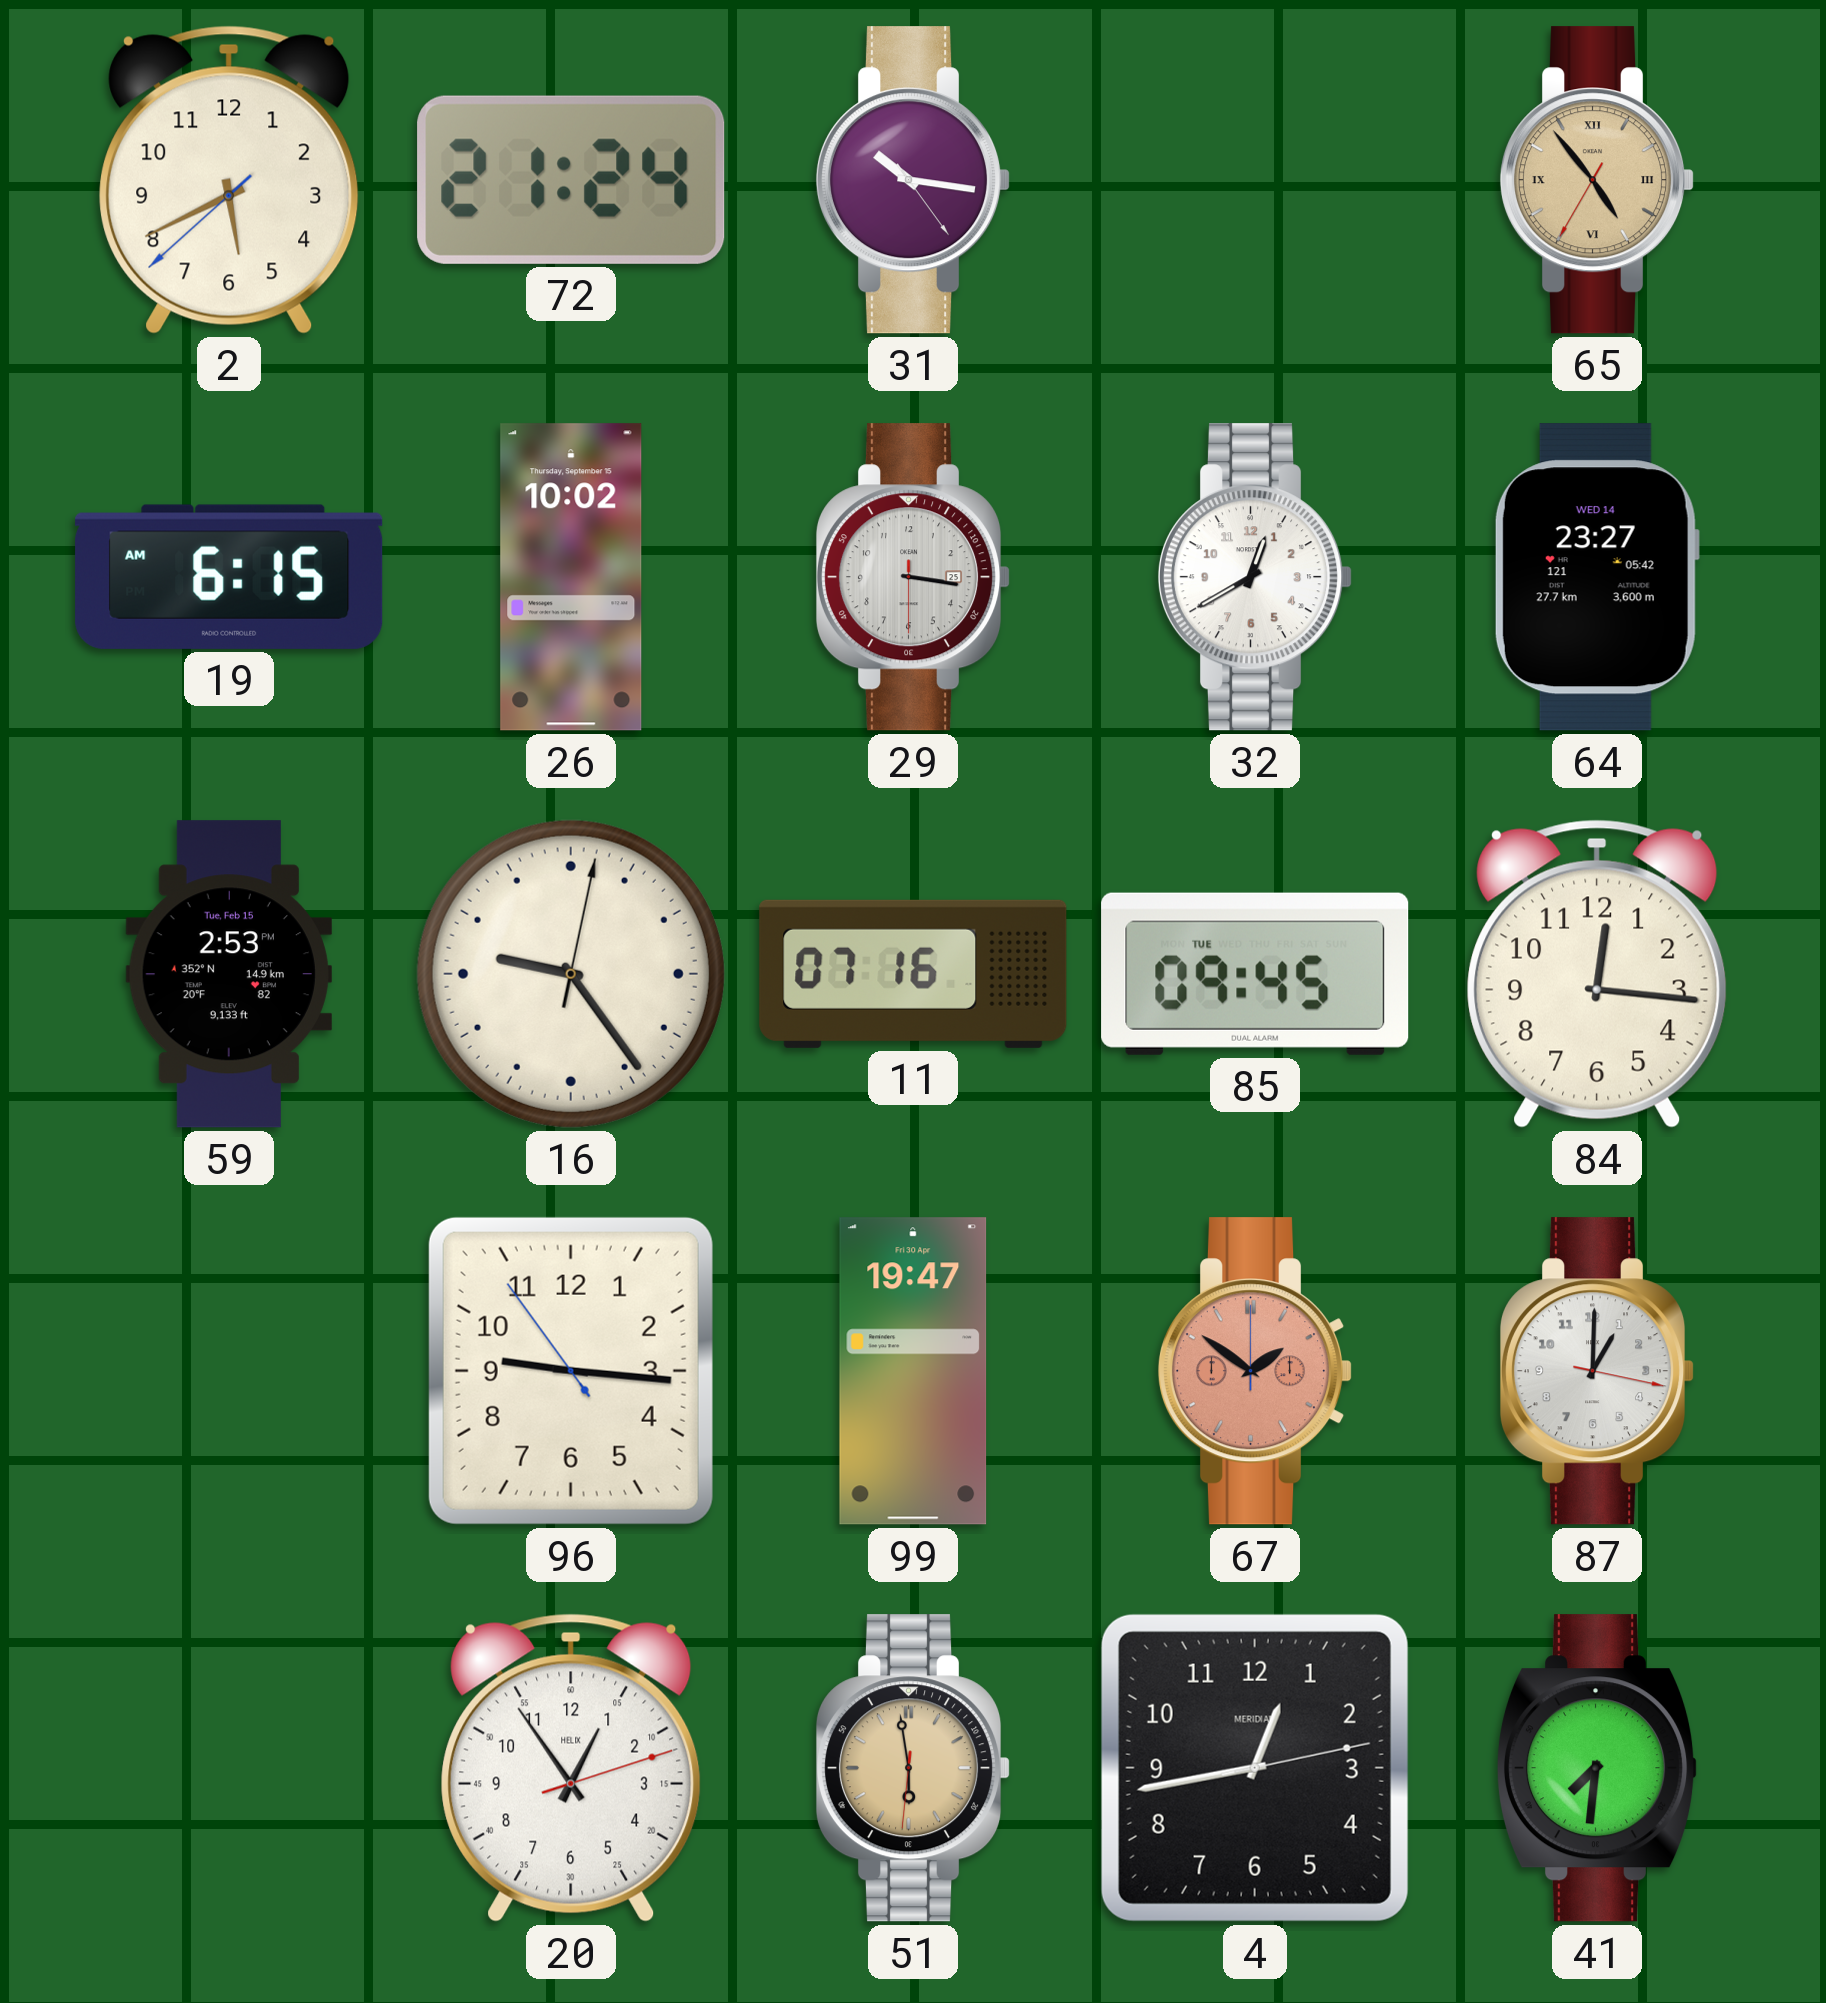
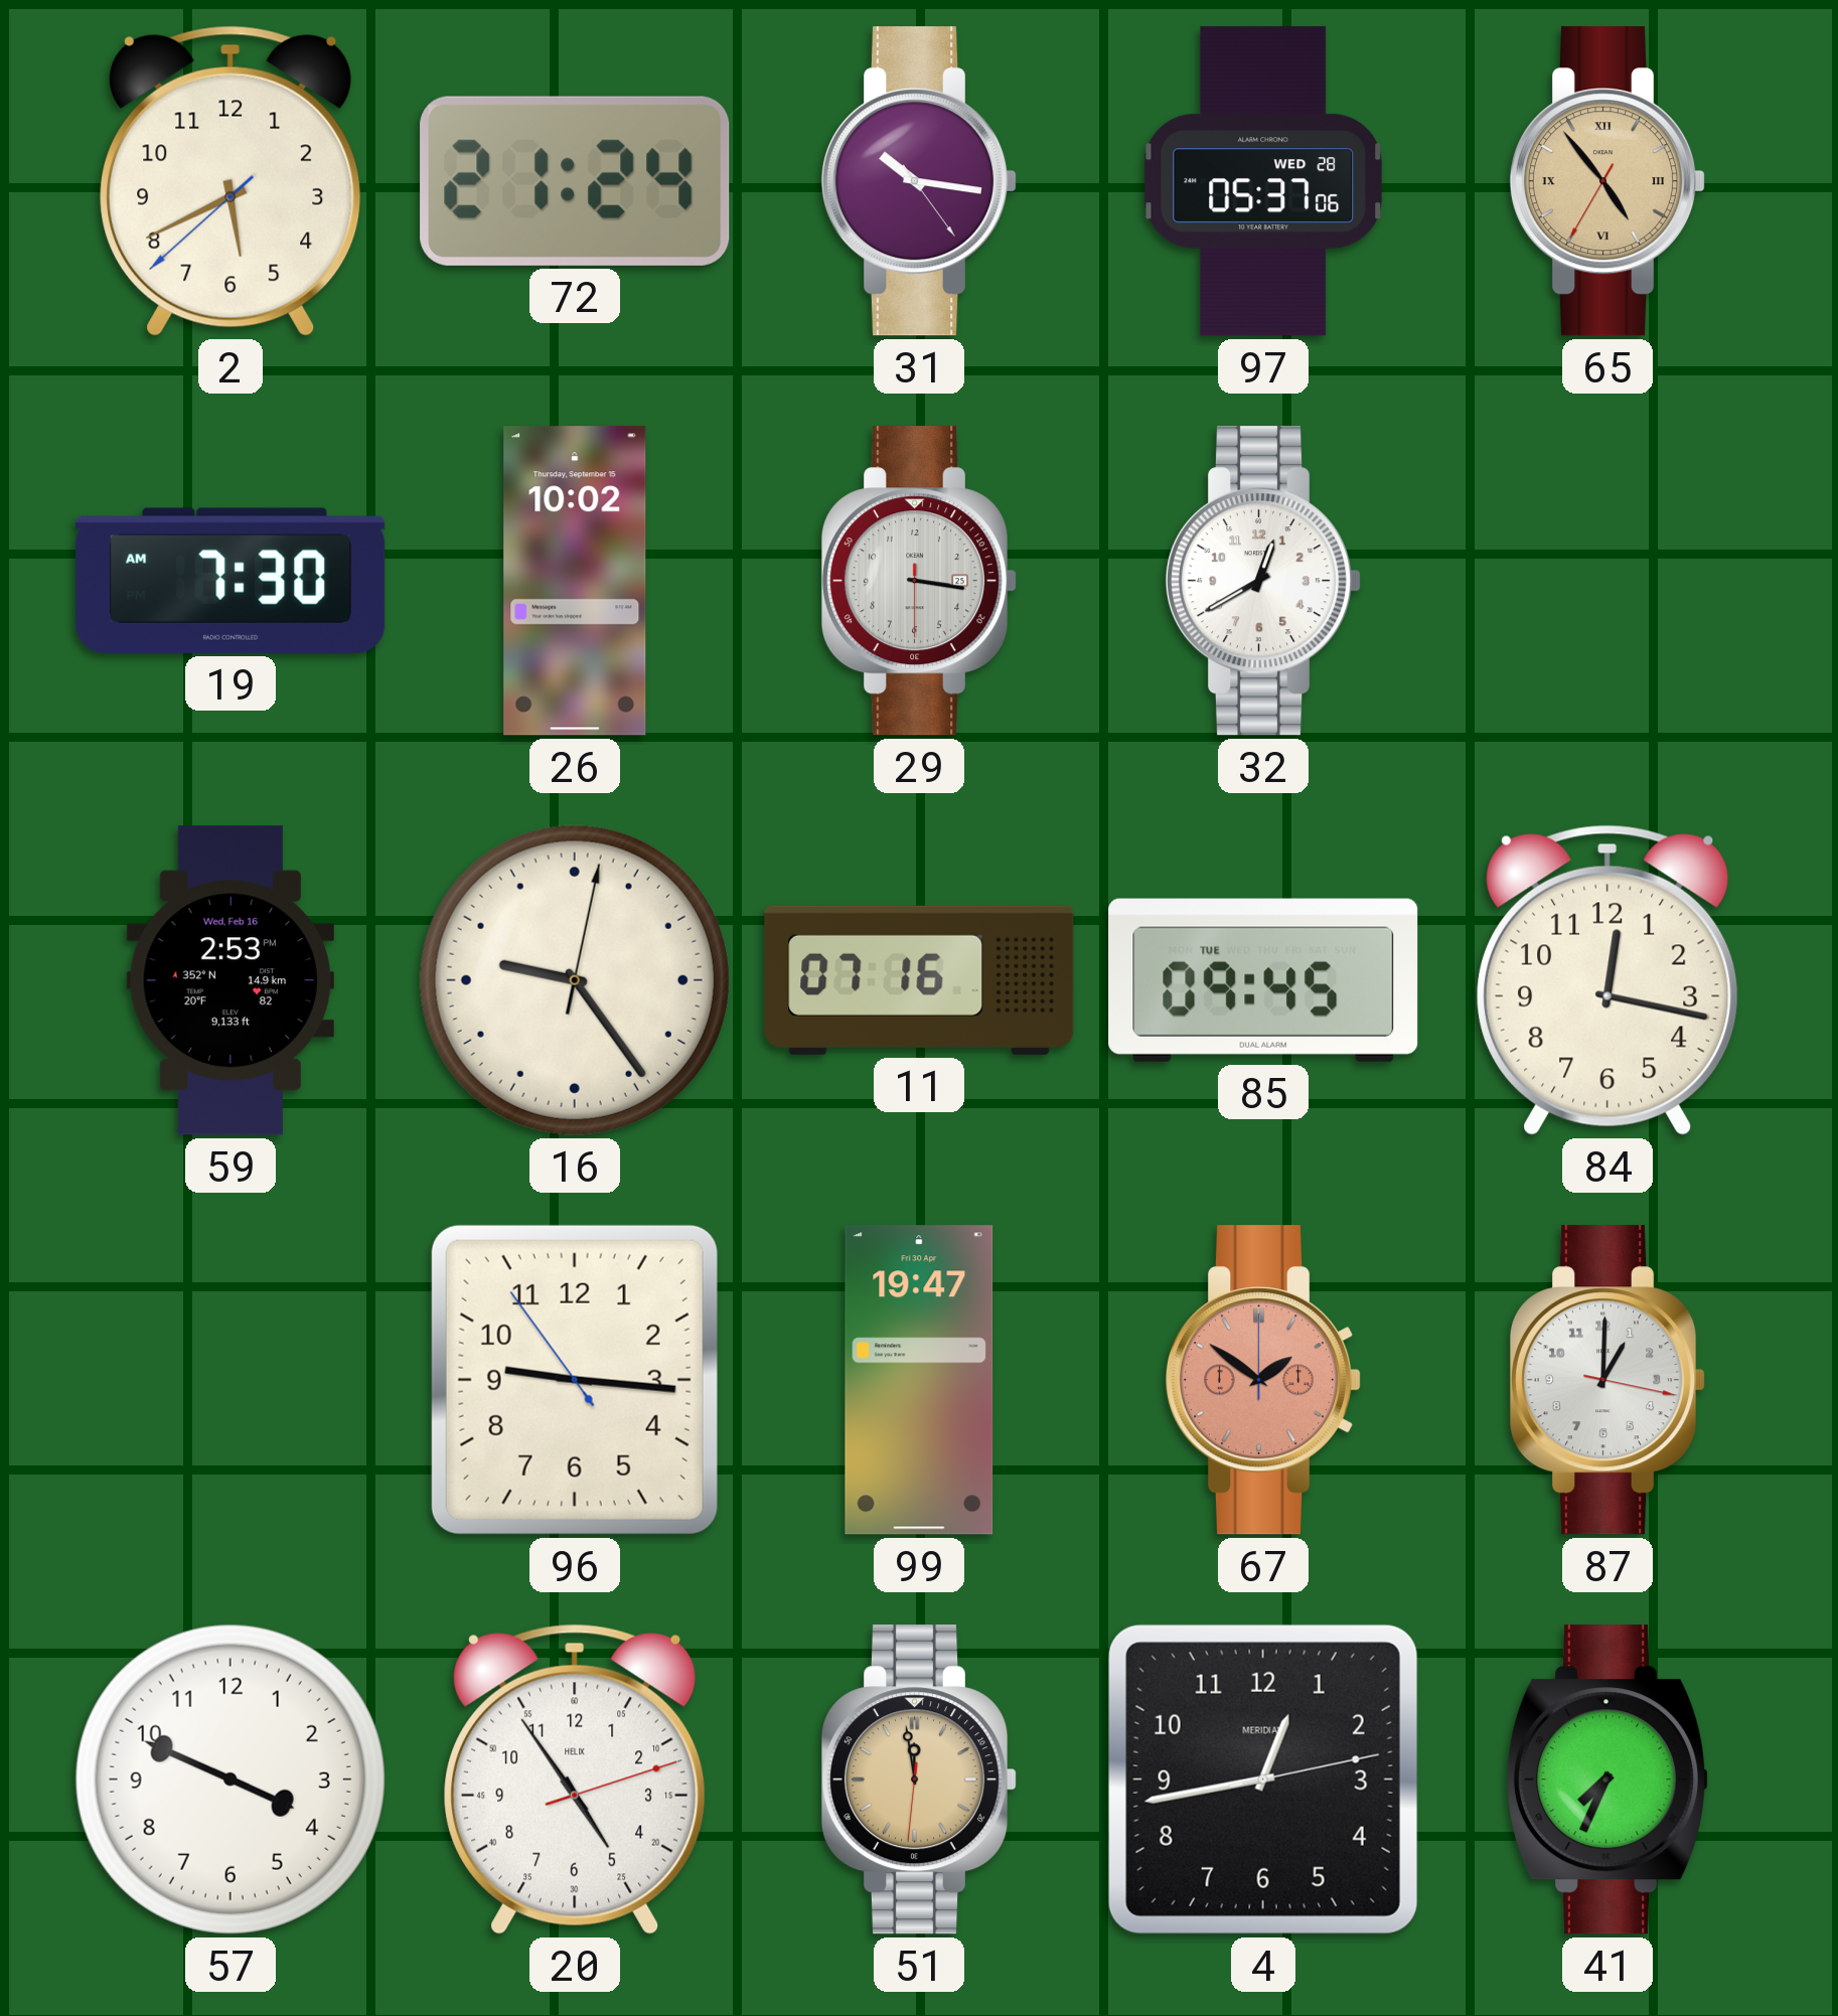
97: none -> 05:37
19: 6:15 -> 7:30
64: 23:27 -> none
59 date: Tue, Feb 15 -> Wed, Feb 16
84: 12:16 -> 12:17
57: none -> 3:49
20: 12:54 -> 4:54
51: 5:58 -> 11:58
41: 7:31 -> 7:34
